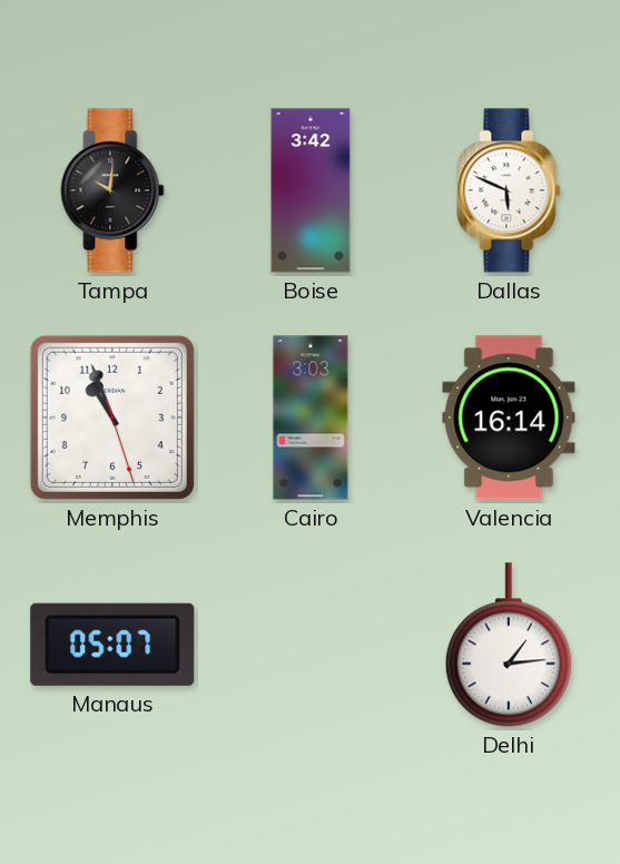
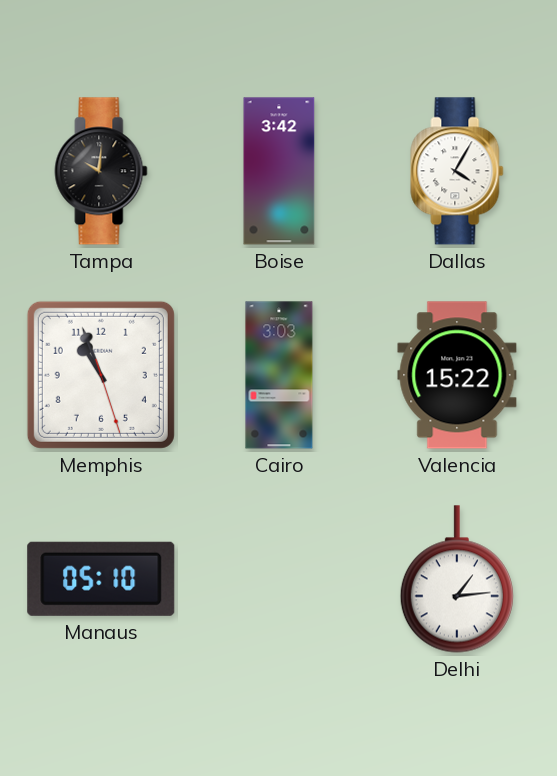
Dallas: 5:49 -> 4:05
Valencia: 16:14 -> 15:22
Manaus: 05:07 -> 05:10
